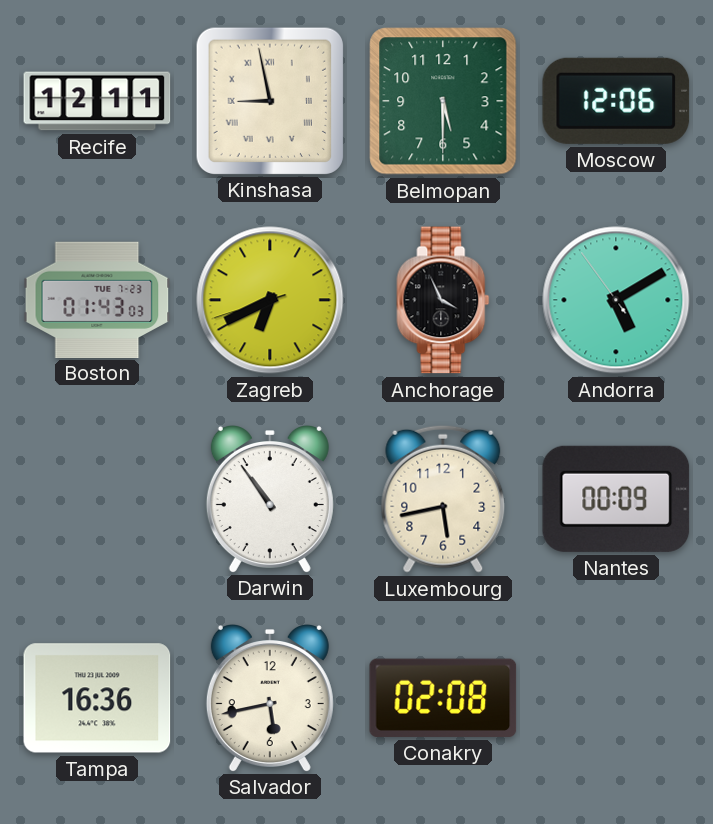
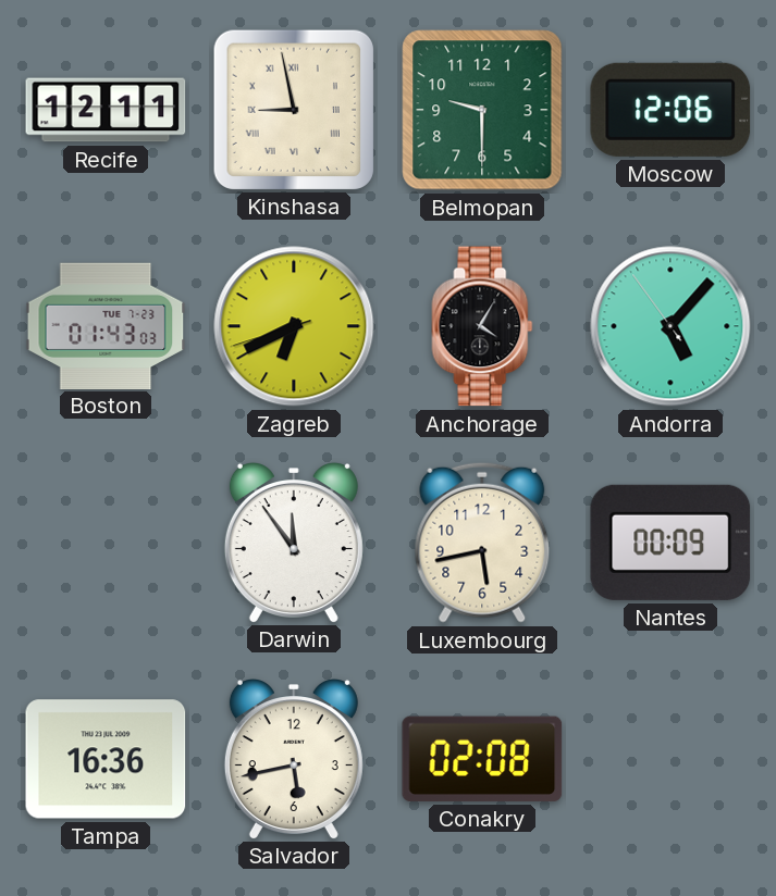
Belmopan: 5:30 -> 9:30
Anchorage: 3:56 -> 4:05
Andorra: 5:09 -> 5:06
Darwin: 10:54 -> 11:54
